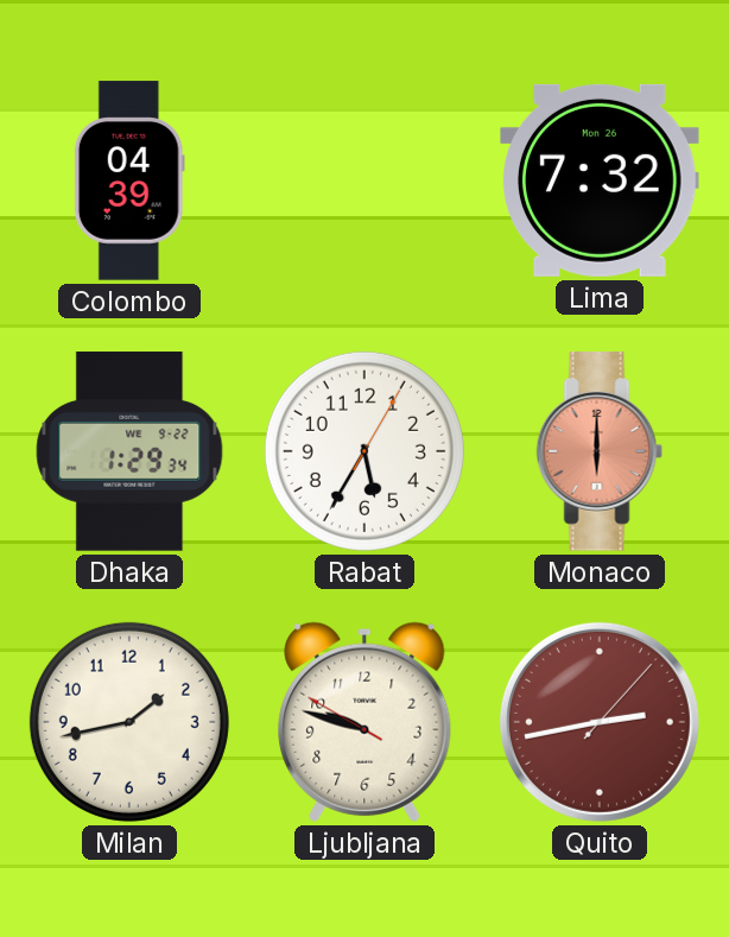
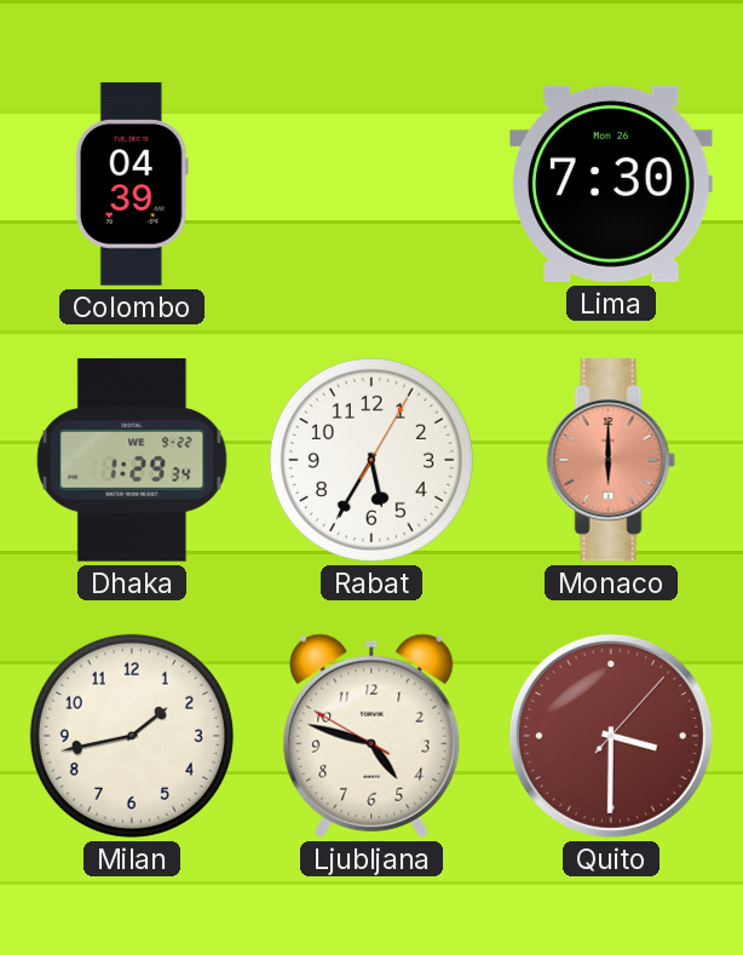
Lima: 7:32 -> 7:30
Ljubljana: 9:47 -> 4:47
Quito: 2:43 -> 3:30
